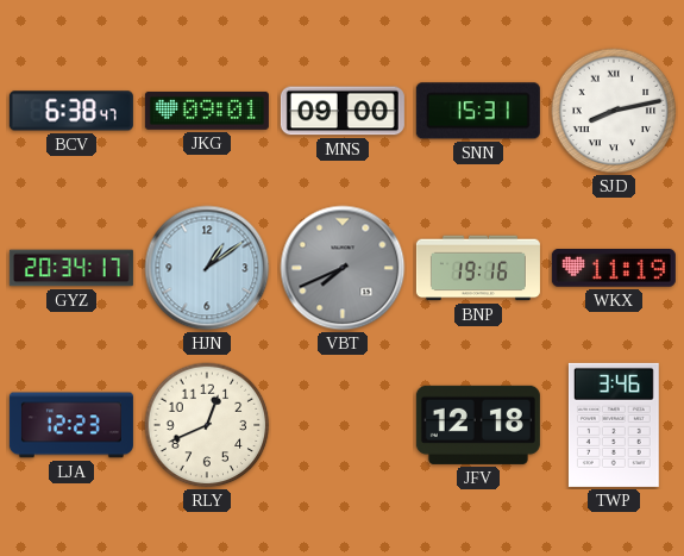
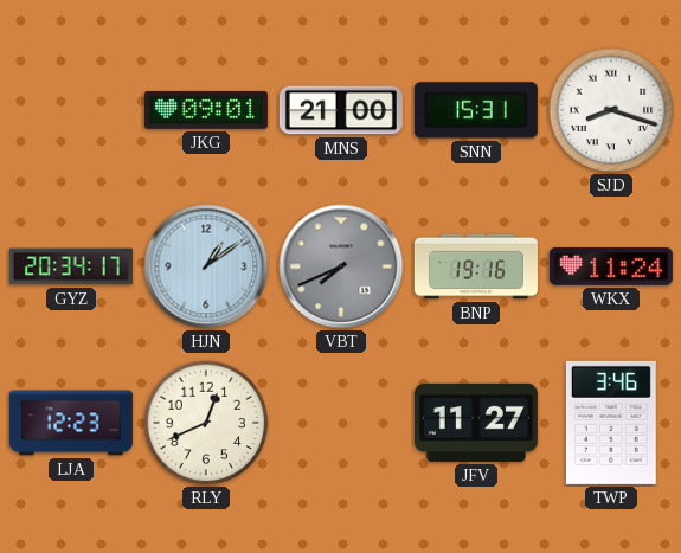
BCV: 6:38 -> none
MNS: 09:00 -> 21:00
SJD: 8:13 -> 8:18
WKX: 11:19 -> 11:24
JFV: 12:18 -> 11:27
